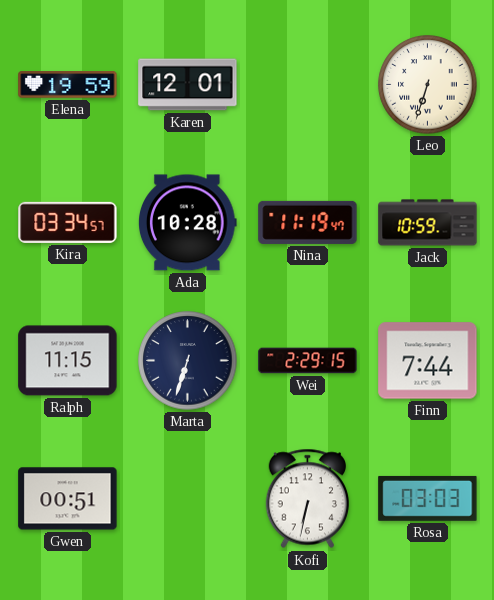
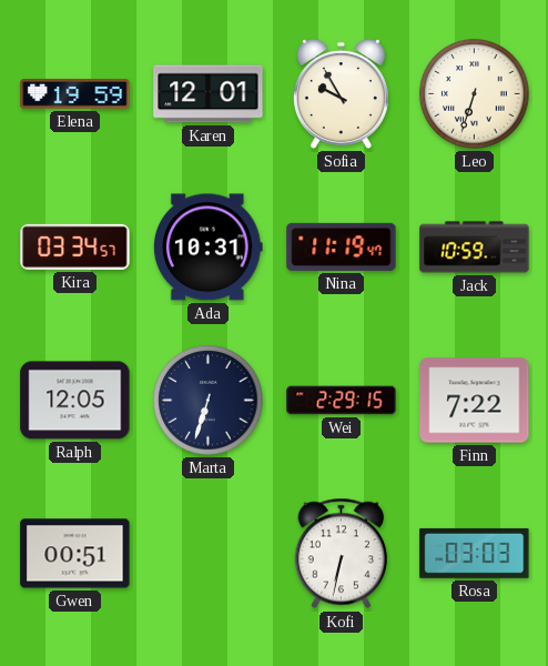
Sofia: none -> 9:55
Ada: 10:28 -> 10:31
Ralph: 11:15 -> 12:05
Finn: 7:44 -> 7:22
